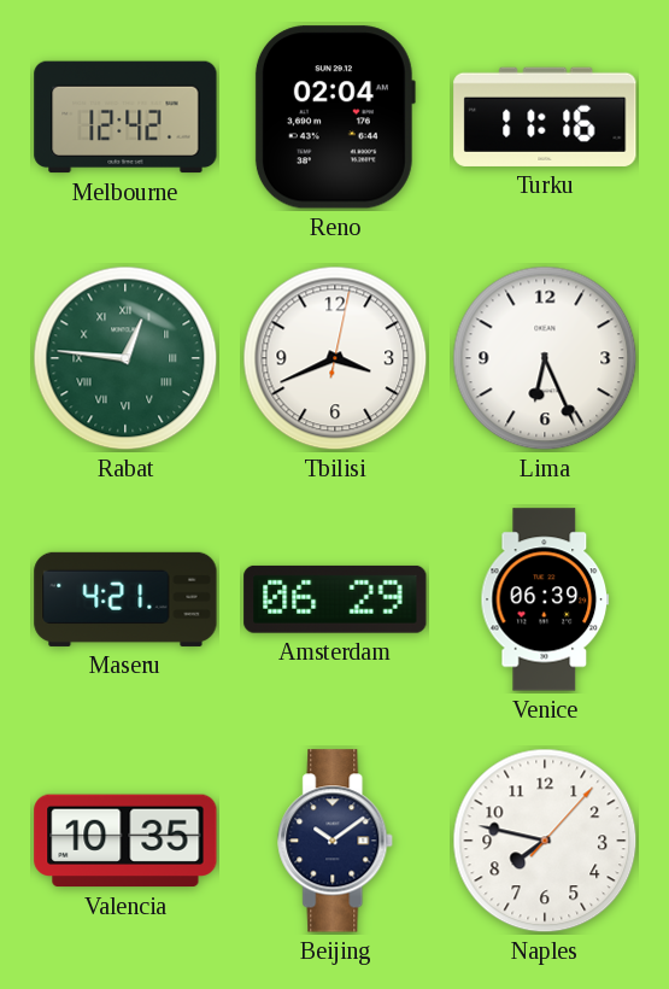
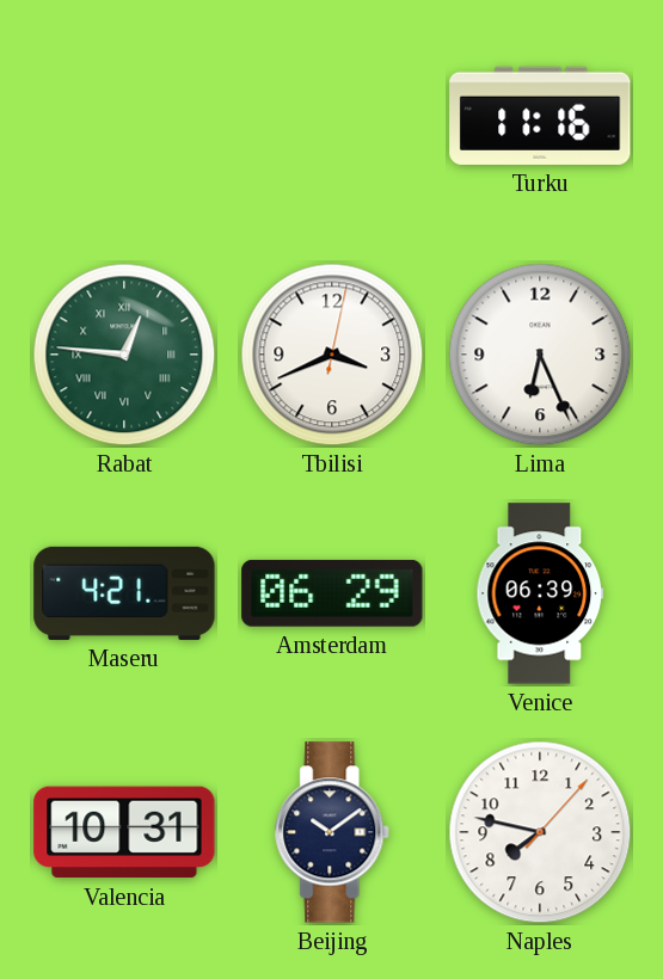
Melbourne: 12:42 -> none
Reno: 02:04 -> none
Valencia: 10:35 -> 10:31
